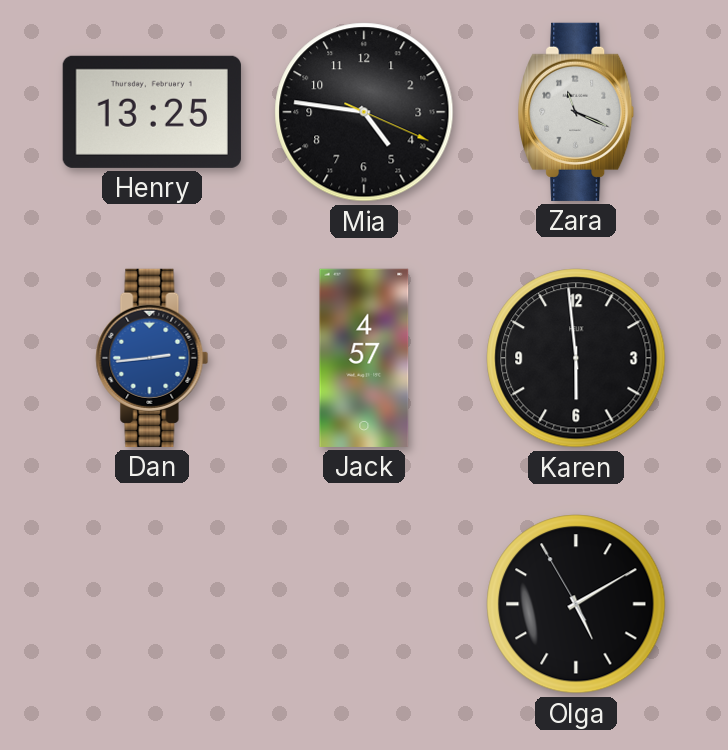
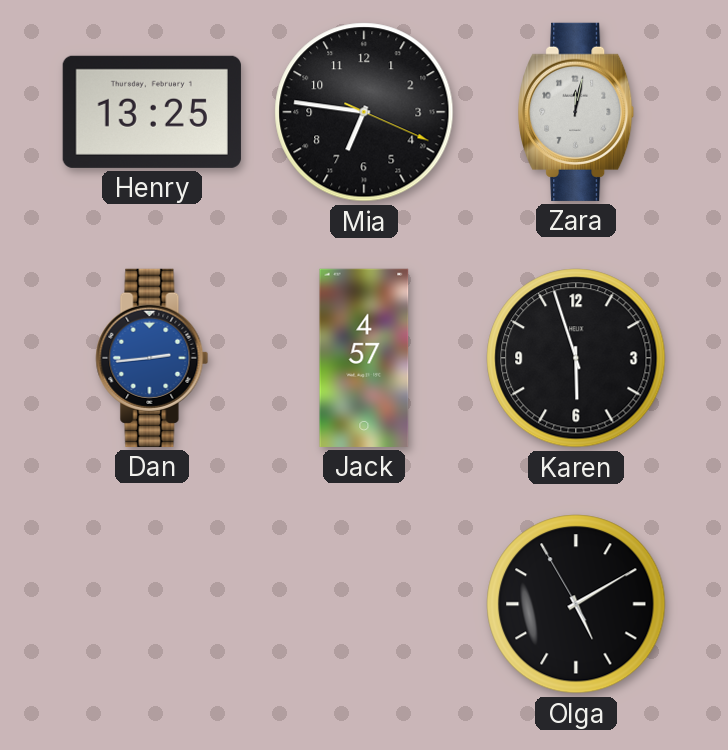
Mia: 4:46 -> 6:46
Zara: 11:19 -> 12:02
Karen: 5:59 -> 5:57
